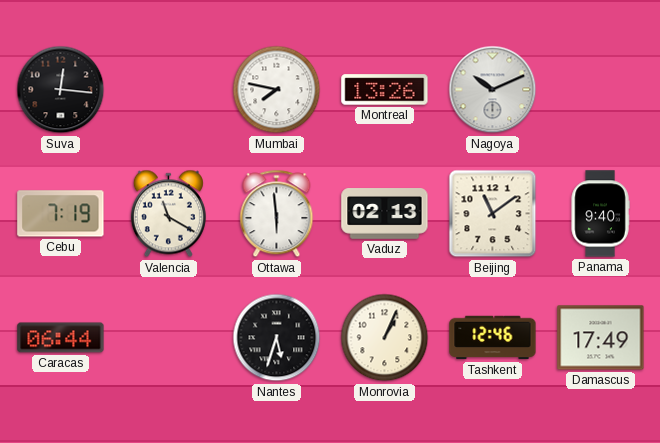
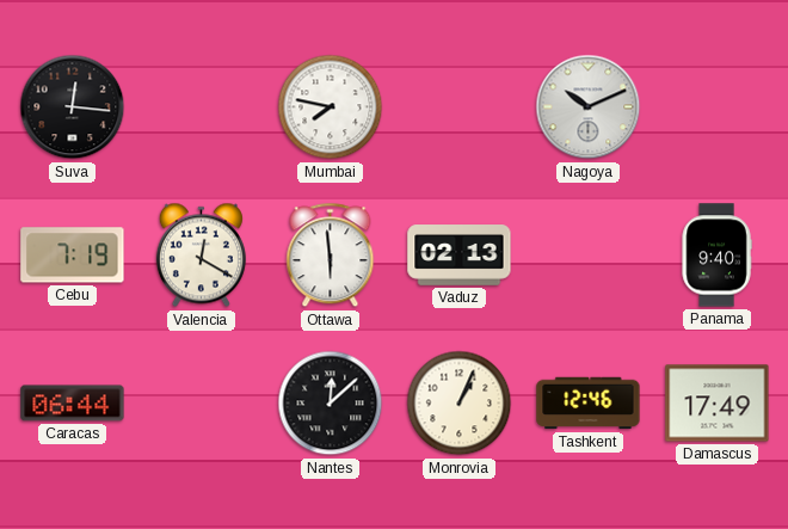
Montreal: 13:26 -> none
Valencia: 11:20 -> 12:20
Beijing: 11:09 -> none
Nantes: 5:33 -> 12:08
